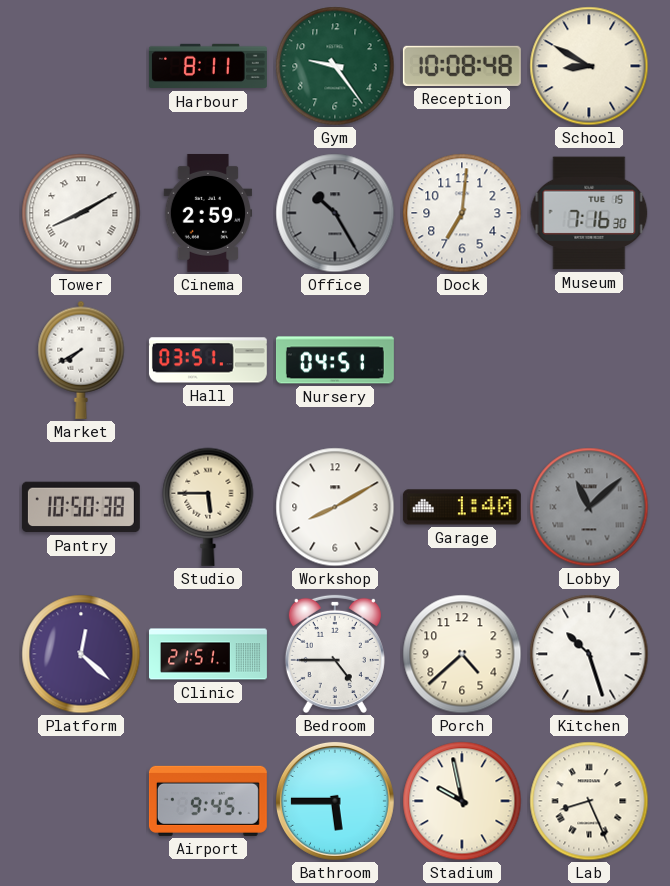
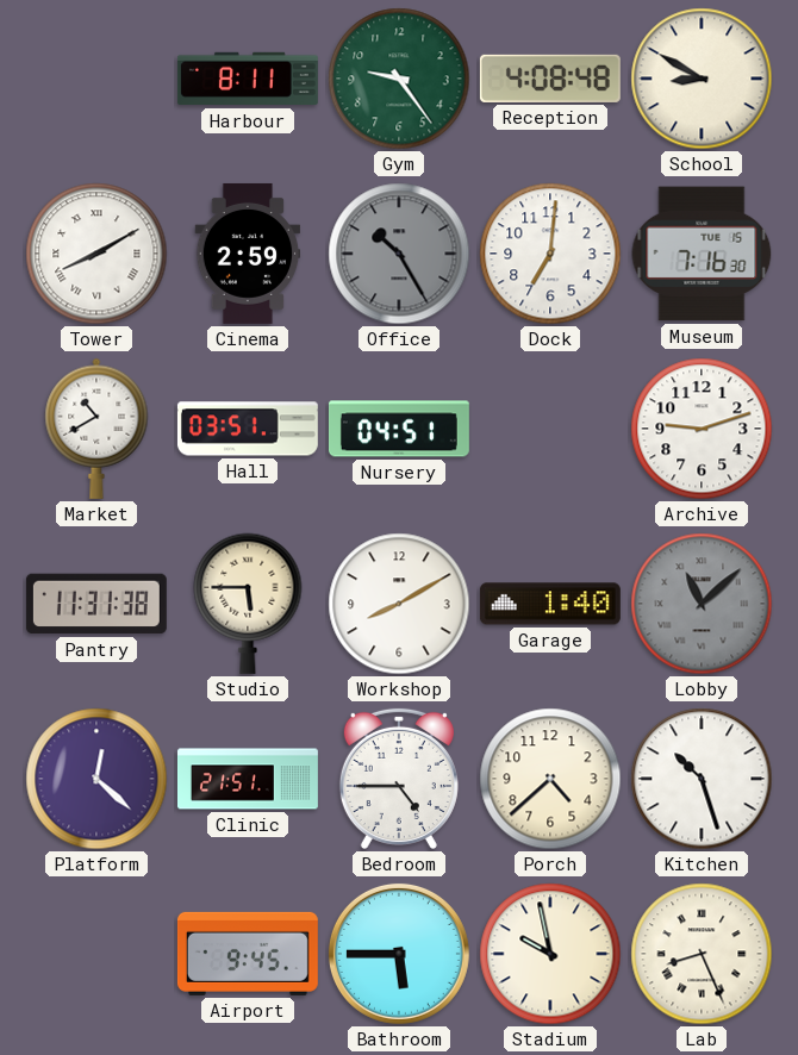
Reception: 10:08 -> 4:08
Market: 7:40 -> 10:40
Archive: none -> 9:12
Pantry: 10:50 -> 11:31
